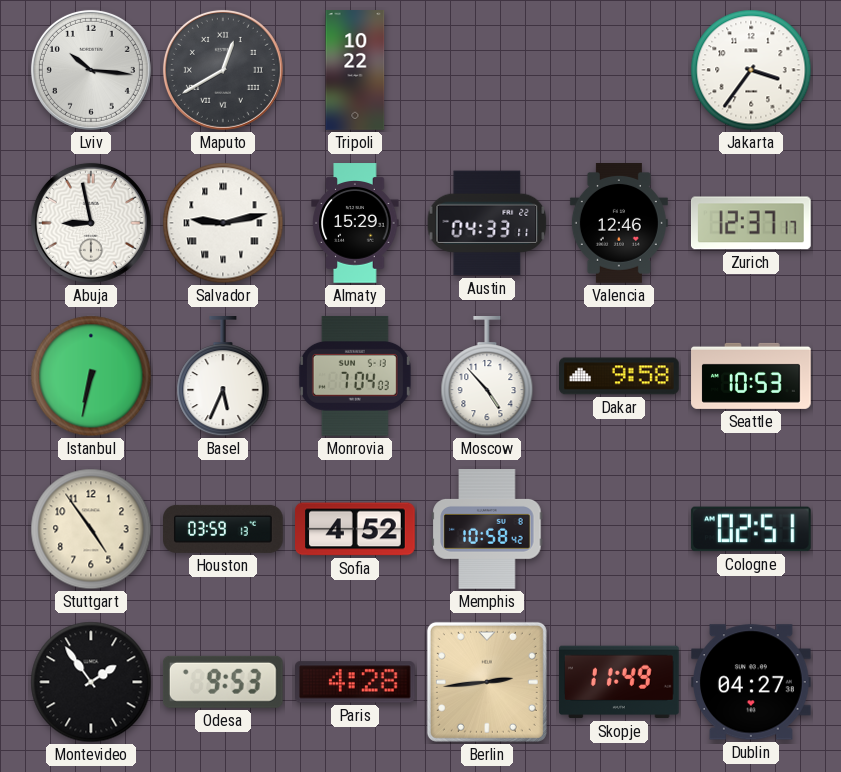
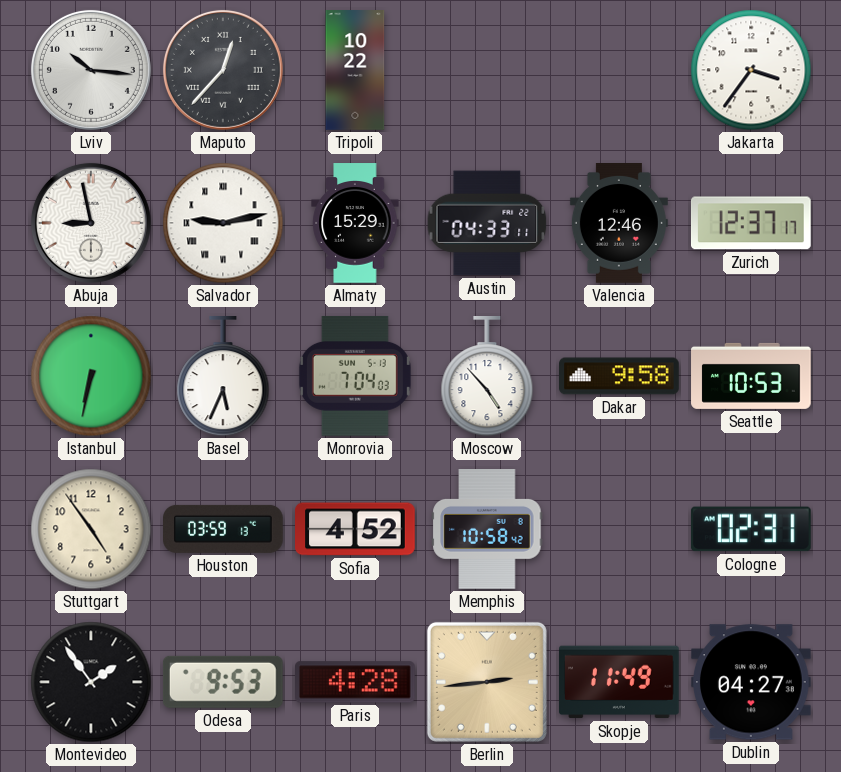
Maputo: 12:40 -> 12:37
Cologne: 02:51 -> 02:31
